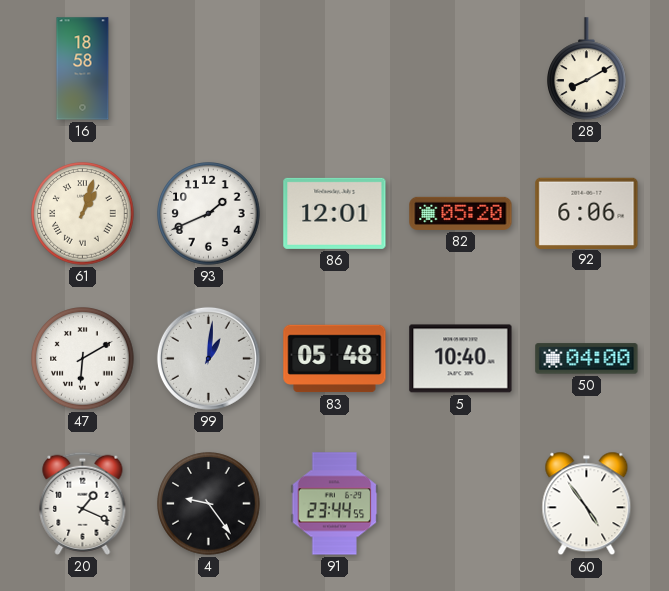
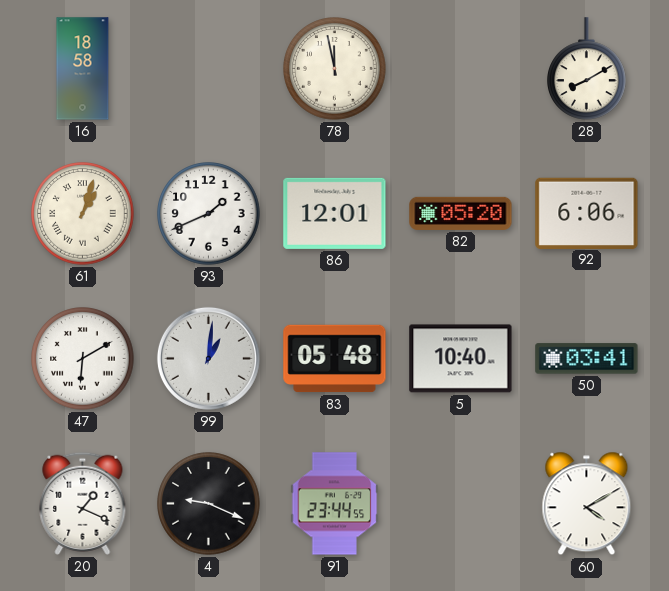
78: none -> 11:58
50: 04:00 -> 03:41
4: 9:24 -> 9:19
60: 4:54 -> 4:10
